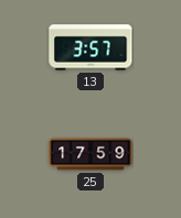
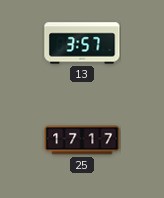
25: 17:59 -> 17:17
